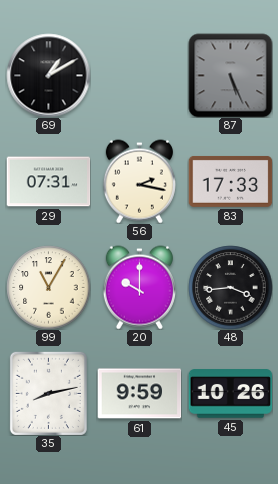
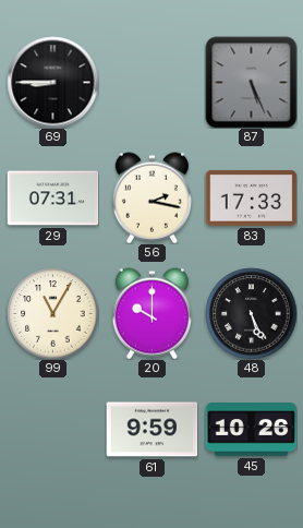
69: 1:10 -> 8:45
48: 3:44 -> 5:26
35: 8:13 -> none
